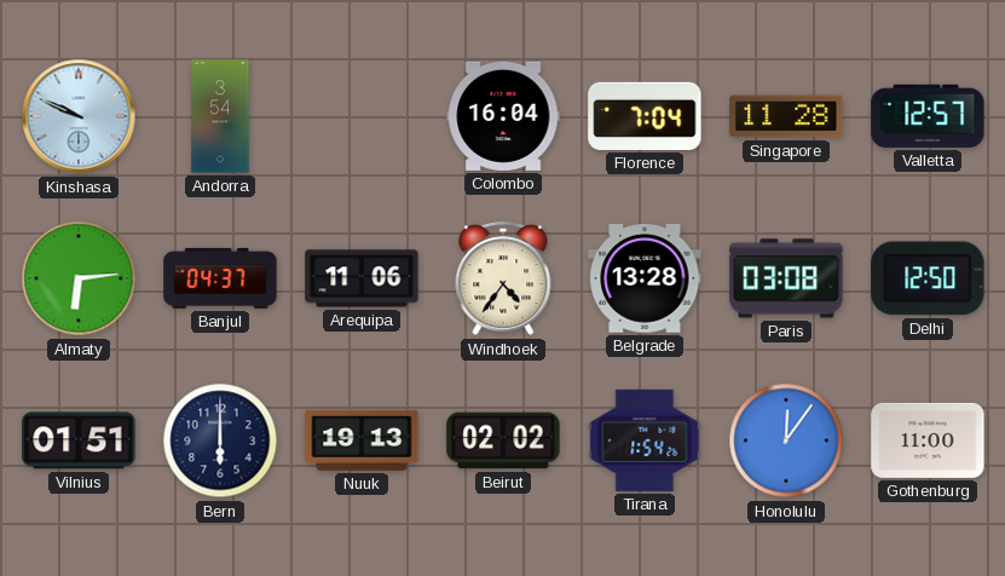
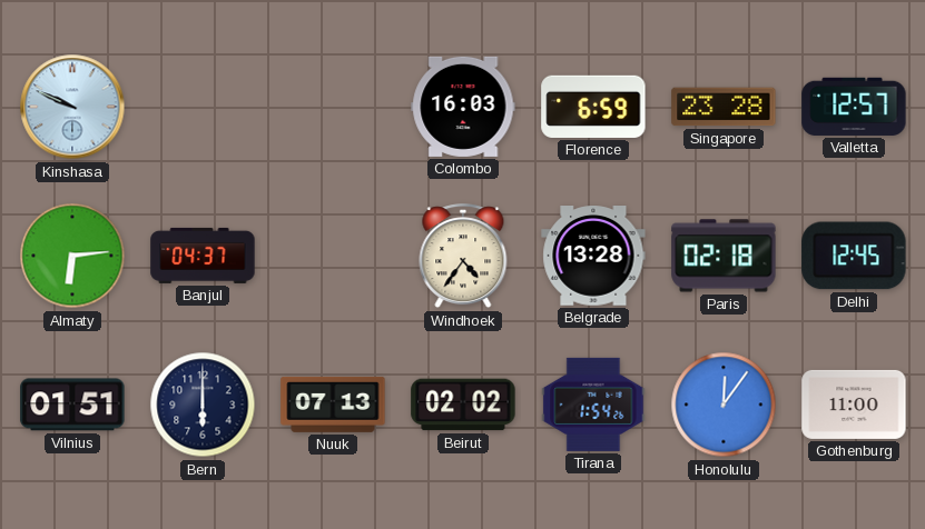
Andorra: 3:54 -> none
Colombo: 16:04 -> 16:03
Florence: 7:04 -> 6:59
Singapore: 11:28 -> 23:28
Arequipa: 11:06 -> none
Paris: 03:08 -> 02:18
Delhi: 12:50 -> 12:45
Nuuk: 19:13 -> 07:13
